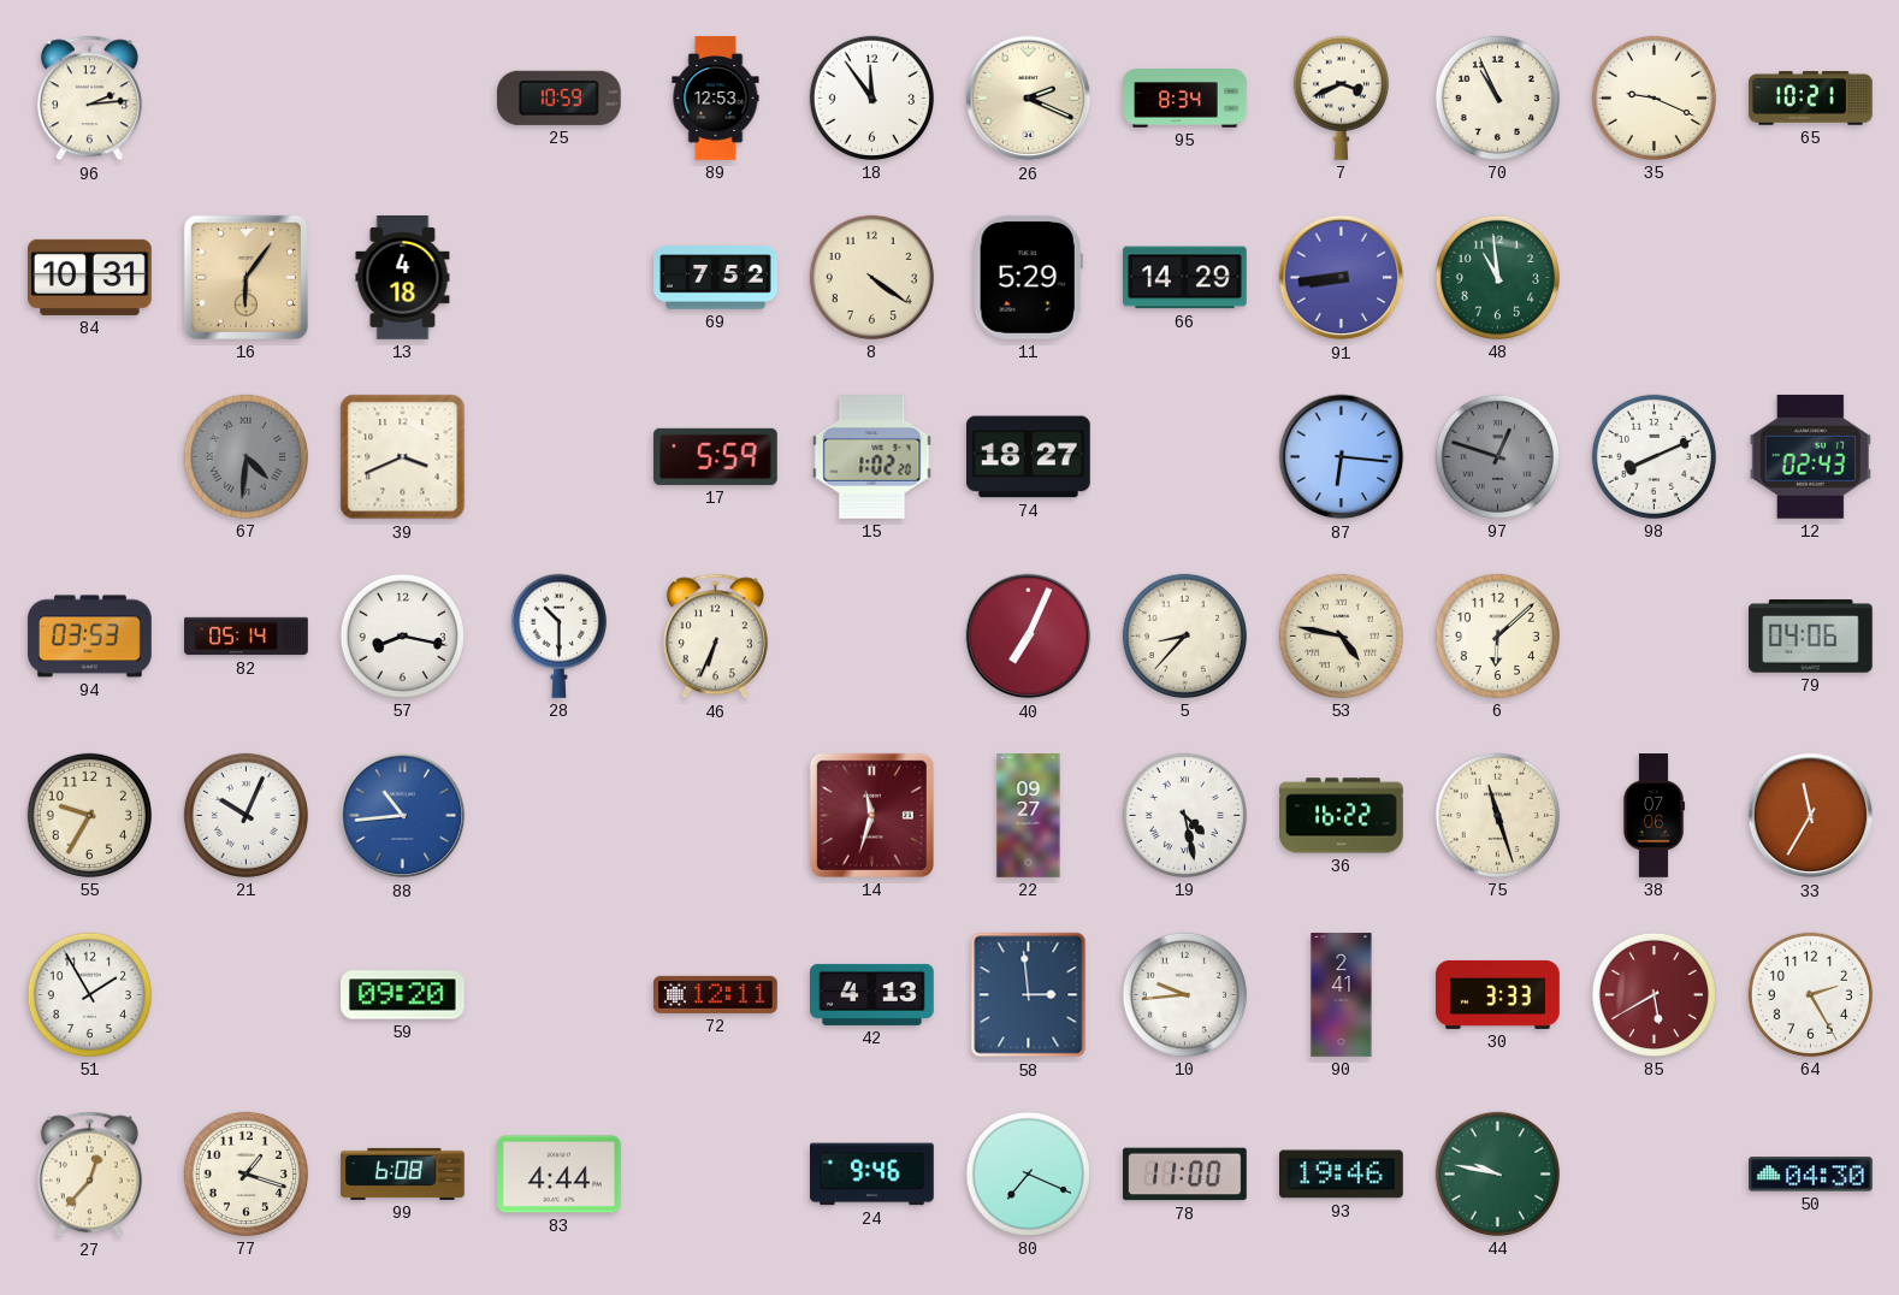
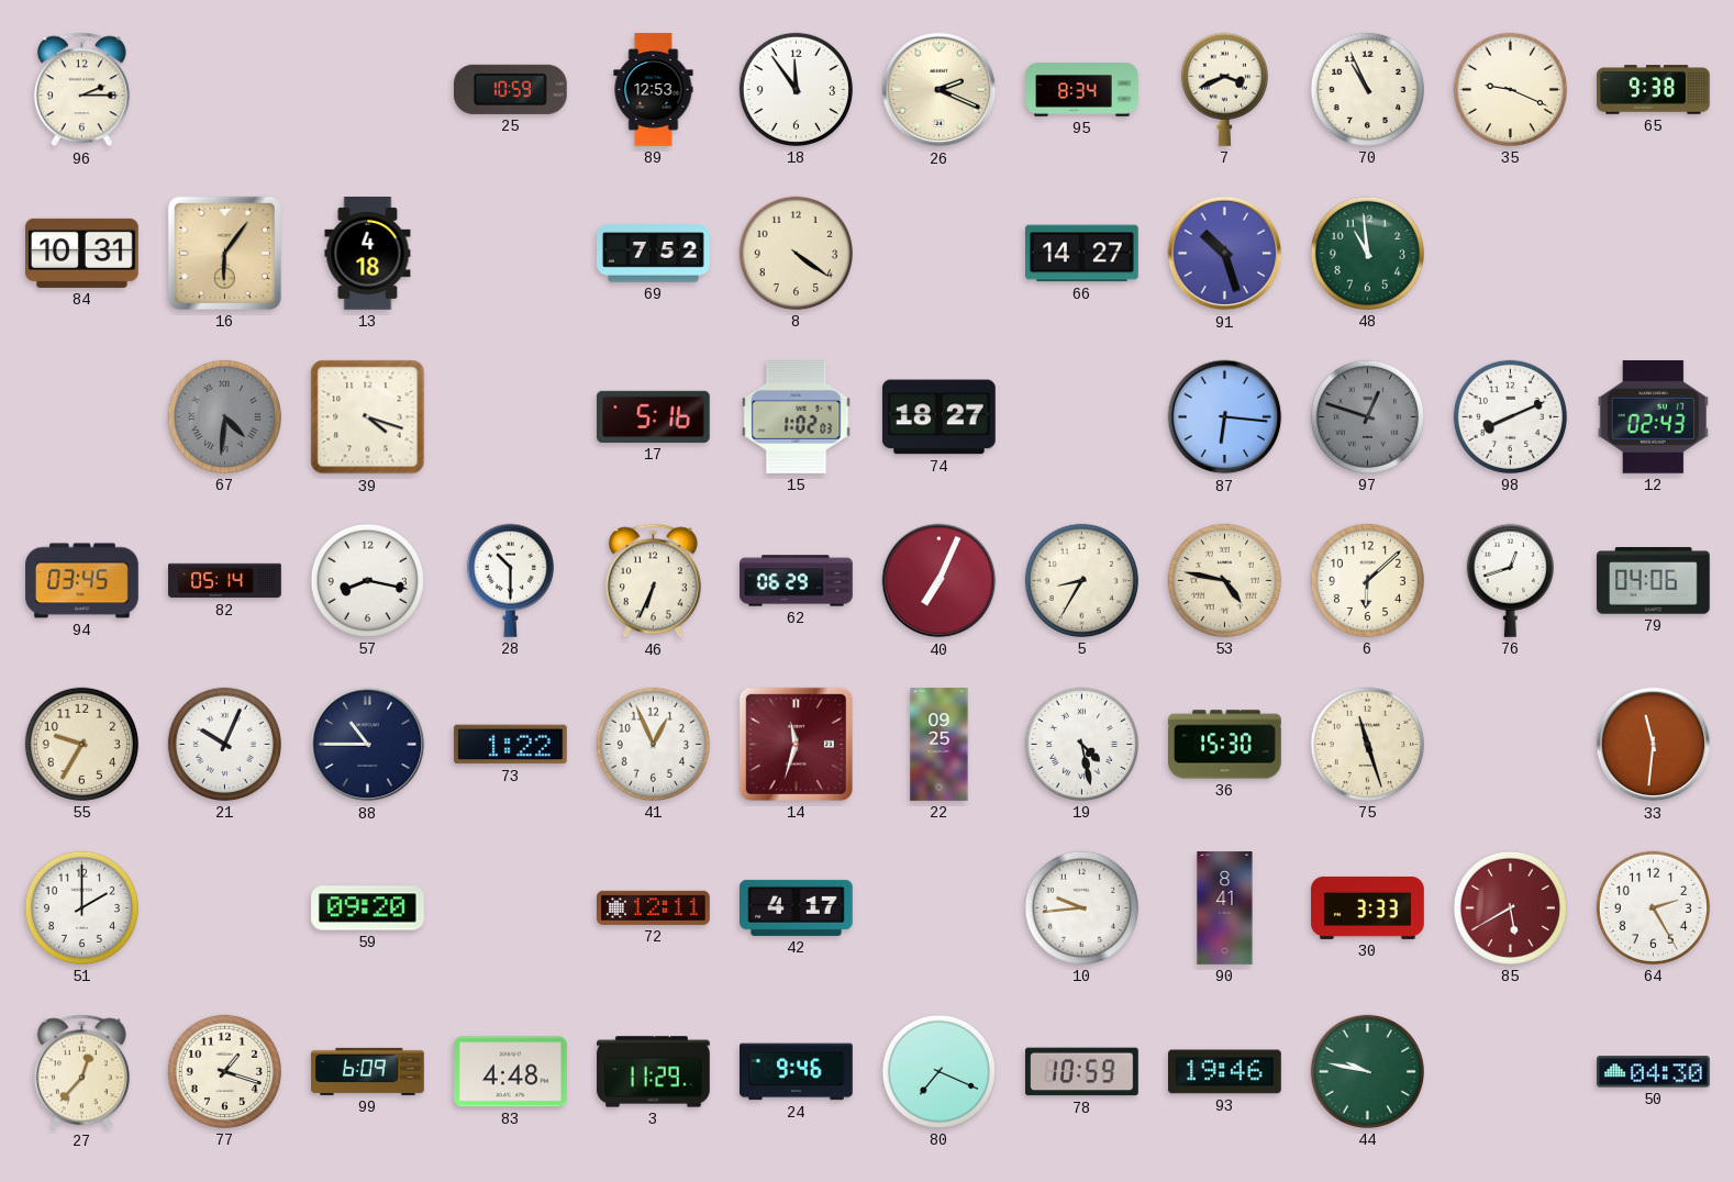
96: 2:14 -> 2:15
65: 10:21 -> 9:38
11: 5:29 -> none
66: 14:29 -> 14:27
91: 8:44 -> 10:27
39: 3:41 -> 4:18
17: 5:59 -> 5:16
15: 1:02:20 -> 1:02:03
94: 03:53 -> 03:45
62: none -> 06:29
5: 8:37 -> 8:35
76: none -> 12:42
88: 10:44 -> 10:45
88 dial: blue -> navy
73: none -> 1:22
41: none -> 12:56
22: 09:27 -> 09:25
36: 16:22 -> 15:30
38: 07:06 -> none
33: 11:35 -> 11:31
51: 1:55 -> 2:00
42: 4:13 -> 4:17
58: 2:59 -> none
90: 2:41 -> 8:41
99: 6:08 -> 6:09
83: 4:44 -> 4:48
3: none -> 11:29
78: 11:00 -> 10:59
